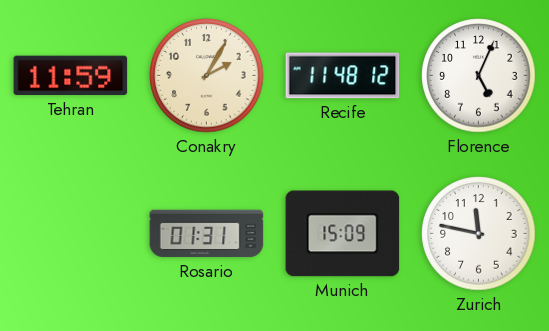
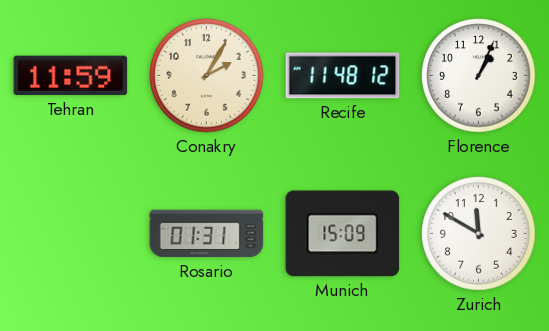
Florence: 5:04 -> 1:04
Zurich: 11:47 -> 11:50
